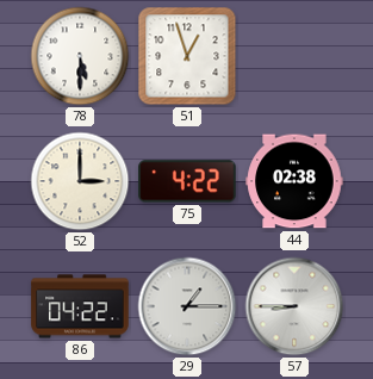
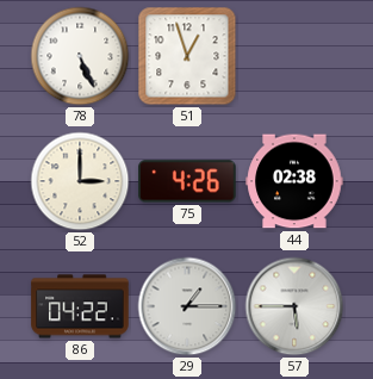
78: 5:30 -> 5:26
75: 4:22 -> 4:26
57: 8:45 -> 5:45
